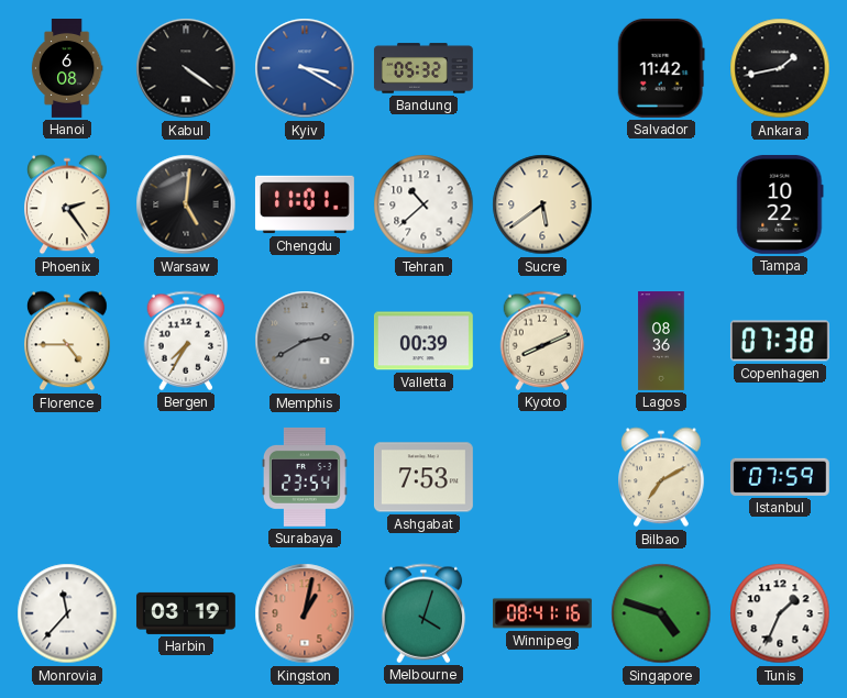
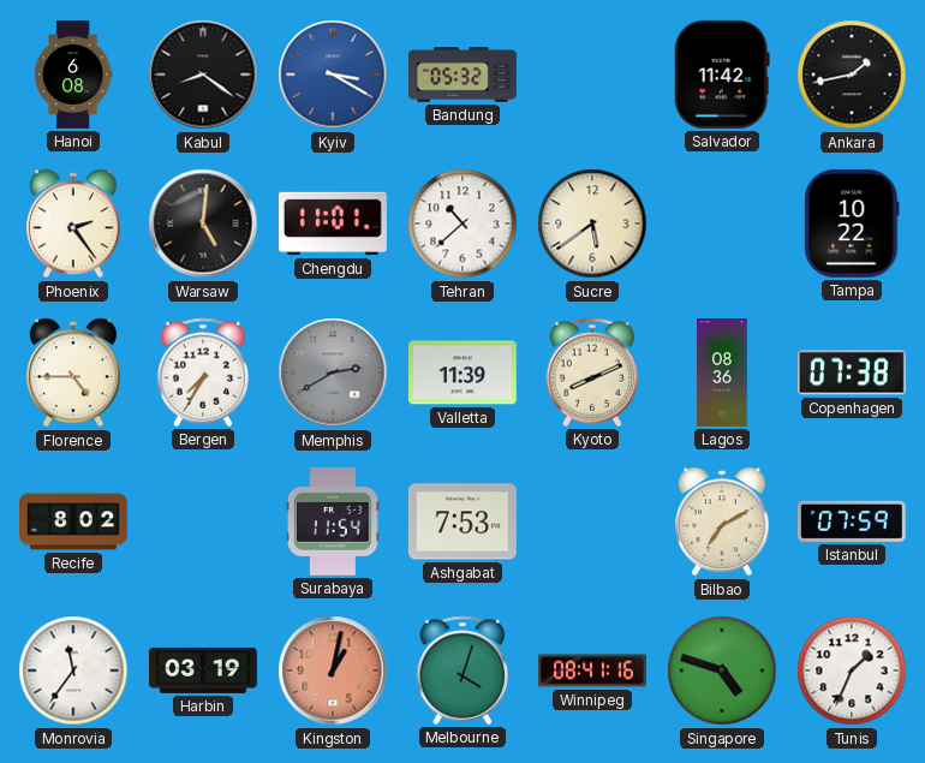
Kabul: 4:21 -> 8:21
Valletta: 00:39 -> 11:39
Recife: none -> 8:02
Surabaya: 23:54 -> 11:54
Monrovia: 11:37 -> 11:36
